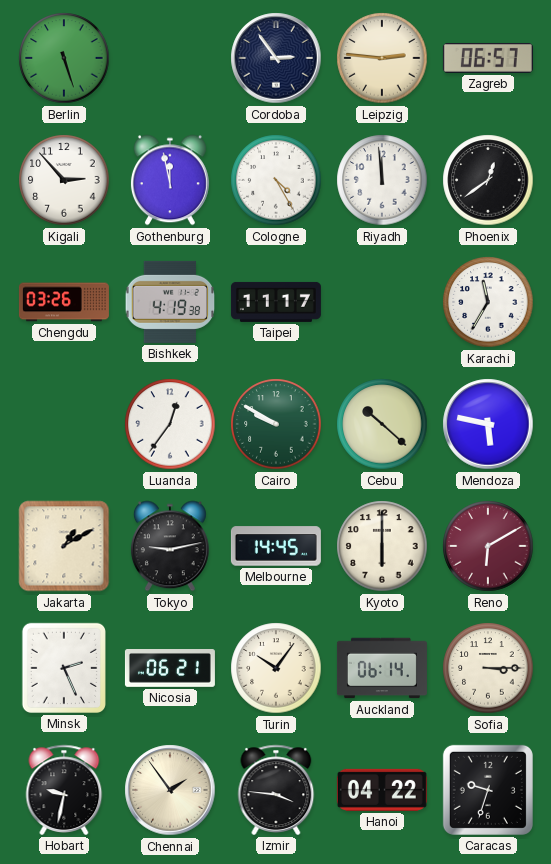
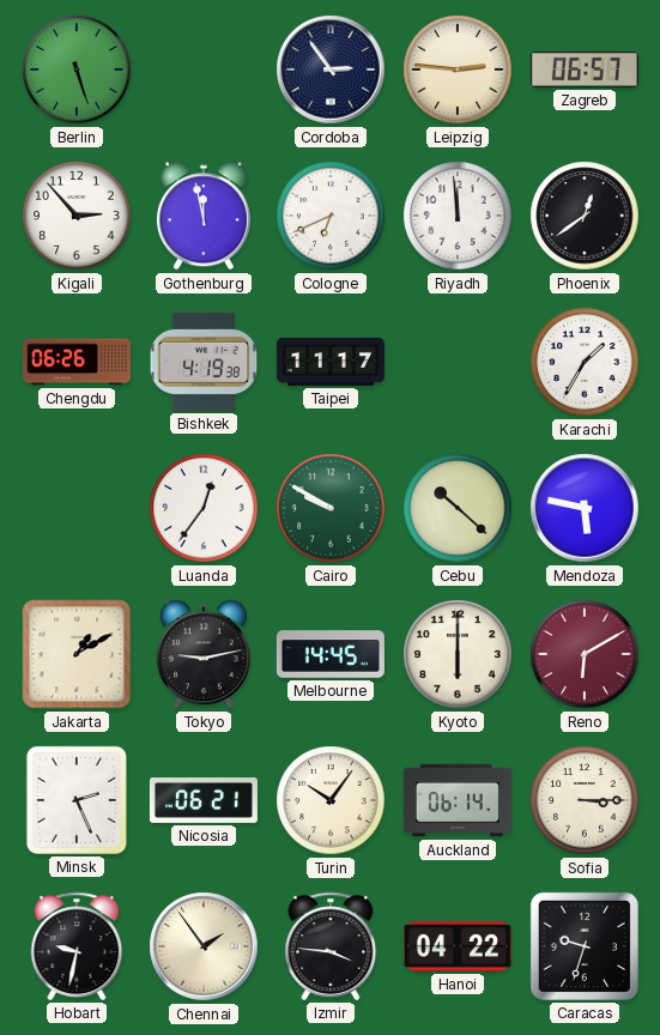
Cologne: 4:25 -> 6:41
Chengdu: 03:26 -> 06:26
Karachi: 11:35 -> 1:35
